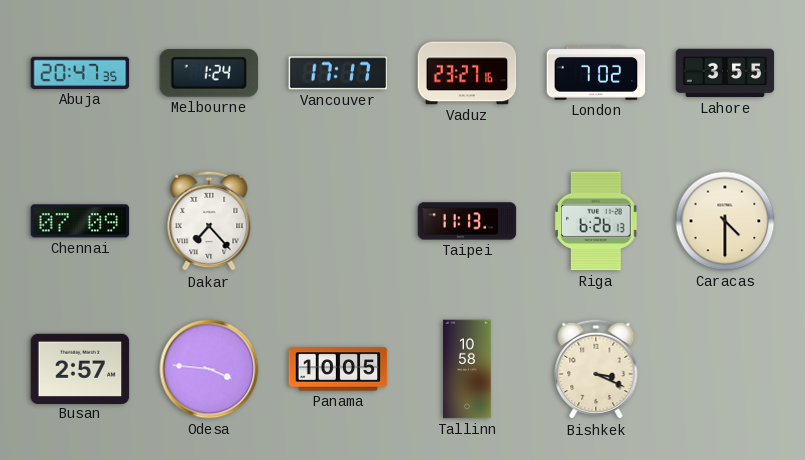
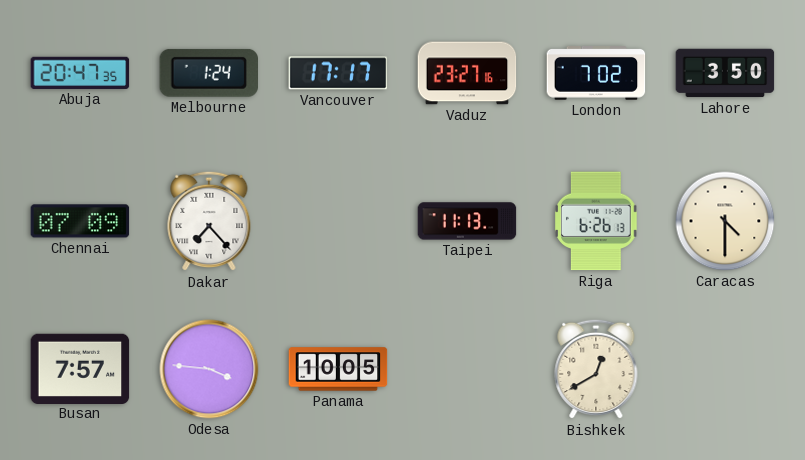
Lahore: 3:55 -> 3:50
Busan: 2:57 -> 7:57
Tallinn: 10:58 -> none
Bishkek: 3:19 -> 12:40
